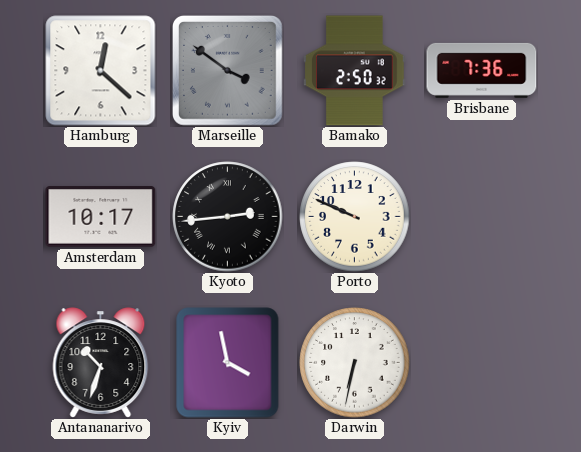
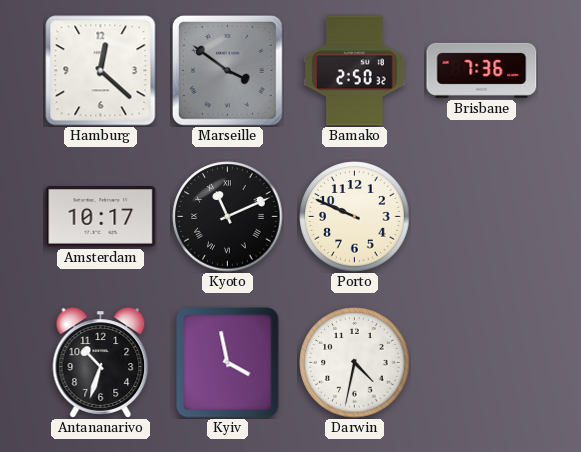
Kyoto: 2:44 -> 11:11
Darwin: 6:32 -> 4:32
